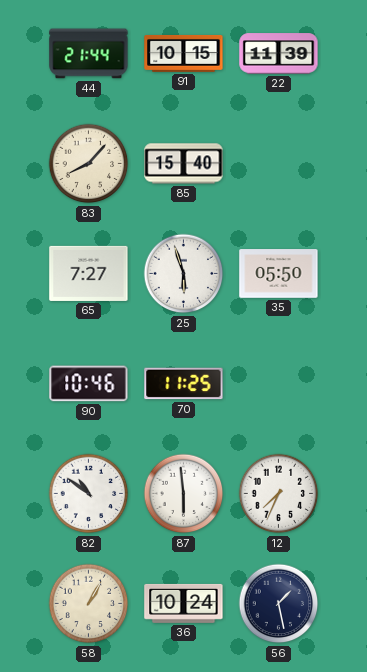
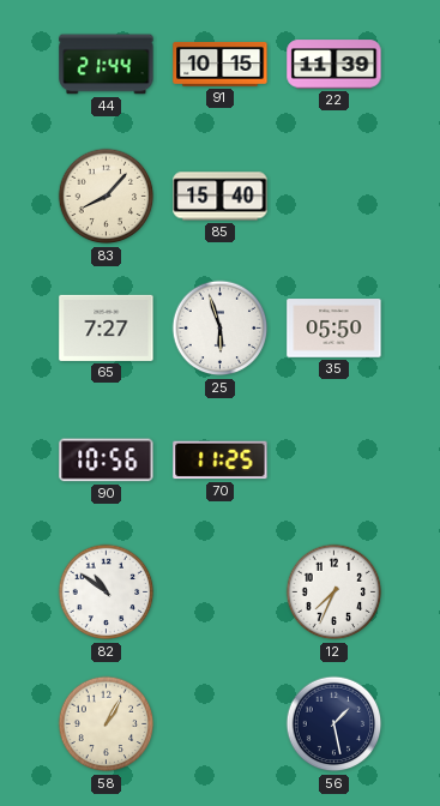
90: 10:46 -> 10:56
87: 5:59 -> none
36: 10:24 -> none
